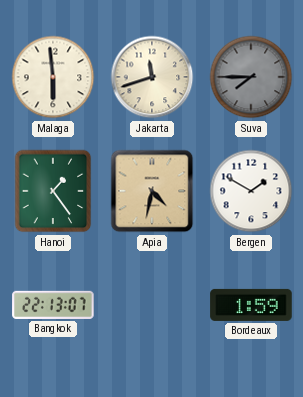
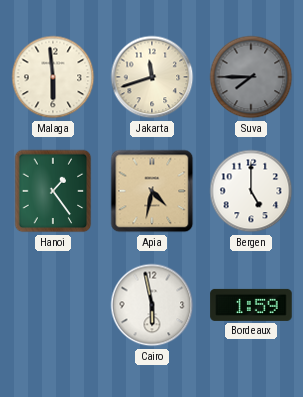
Bergen: 1:50 -> 5:00
Bangkok: 22:13 -> none
Cairo: none -> 5:58
